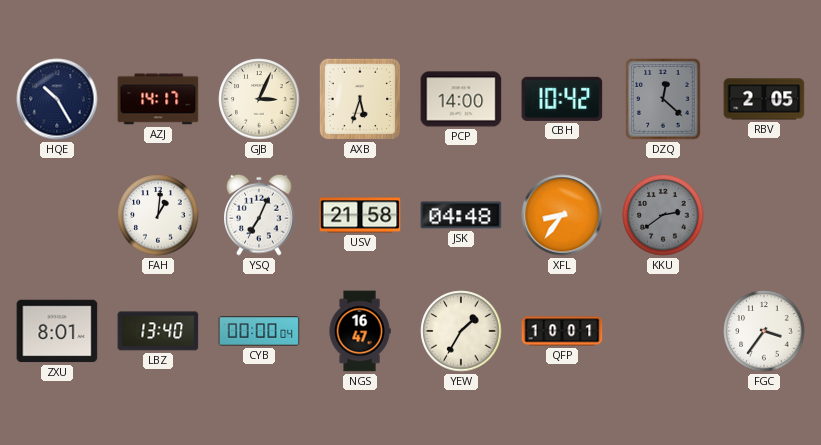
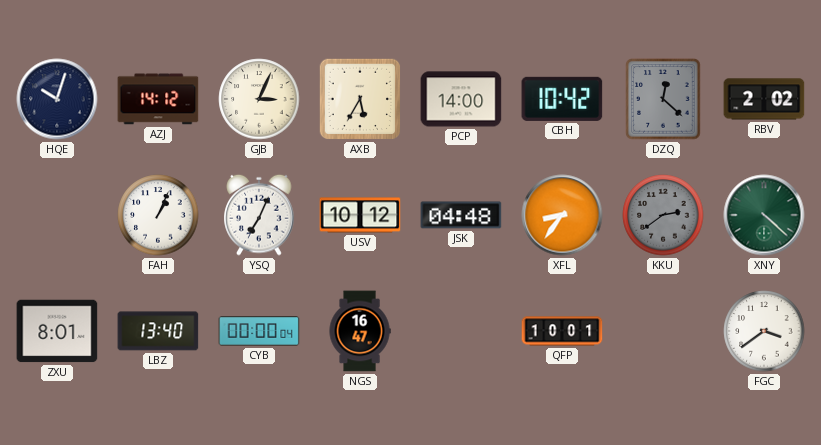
HQE: 10:25 -> 10:03
AZJ: 14:17 -> 14:12
AXB: 5:33 -> 5:35
RBV: 2:05 -> 2:02
FAH: 1:01 -> 1:04
USV: 21:58 -> 10:12
XNY: none -> 4:22
YEW: 1:35 -> none
FGC: 3:36 -> 3:39
